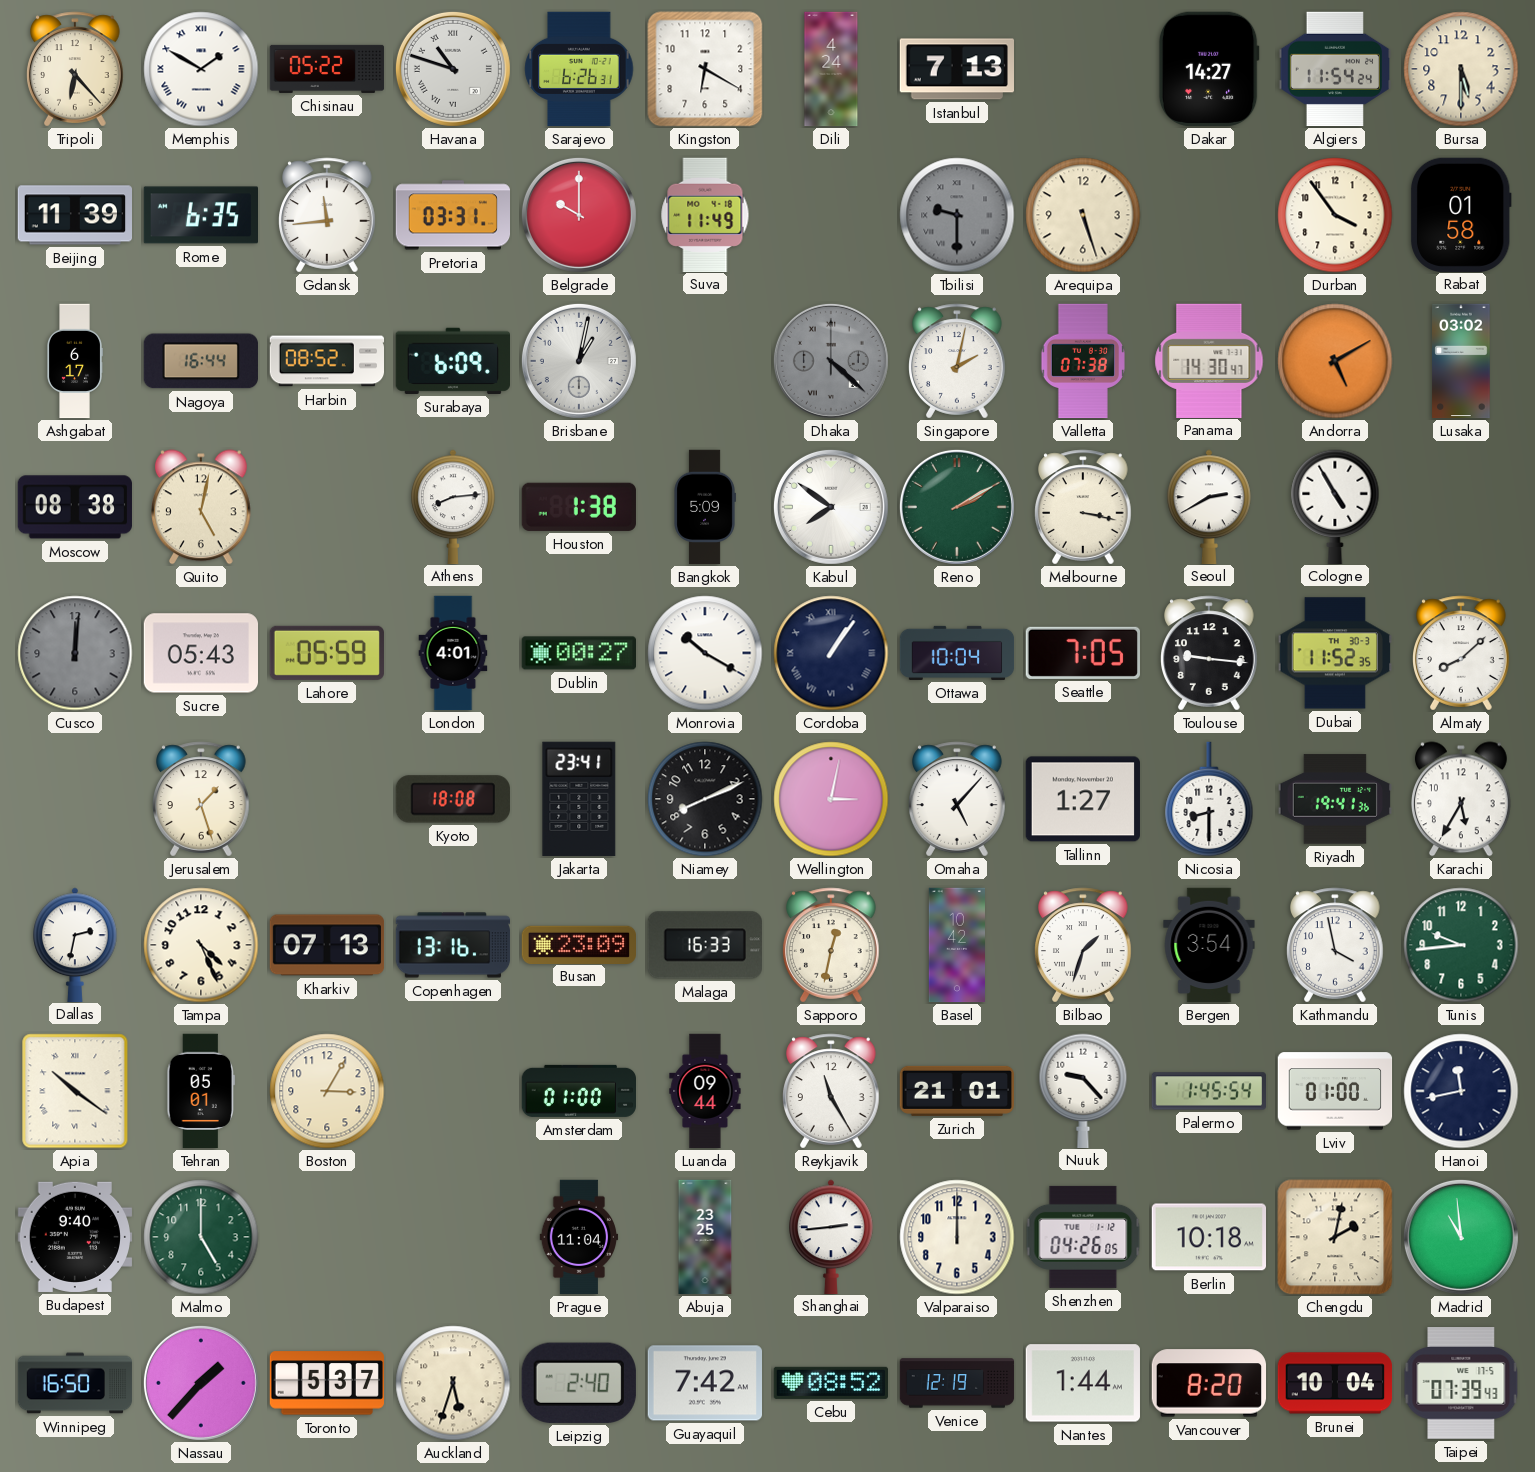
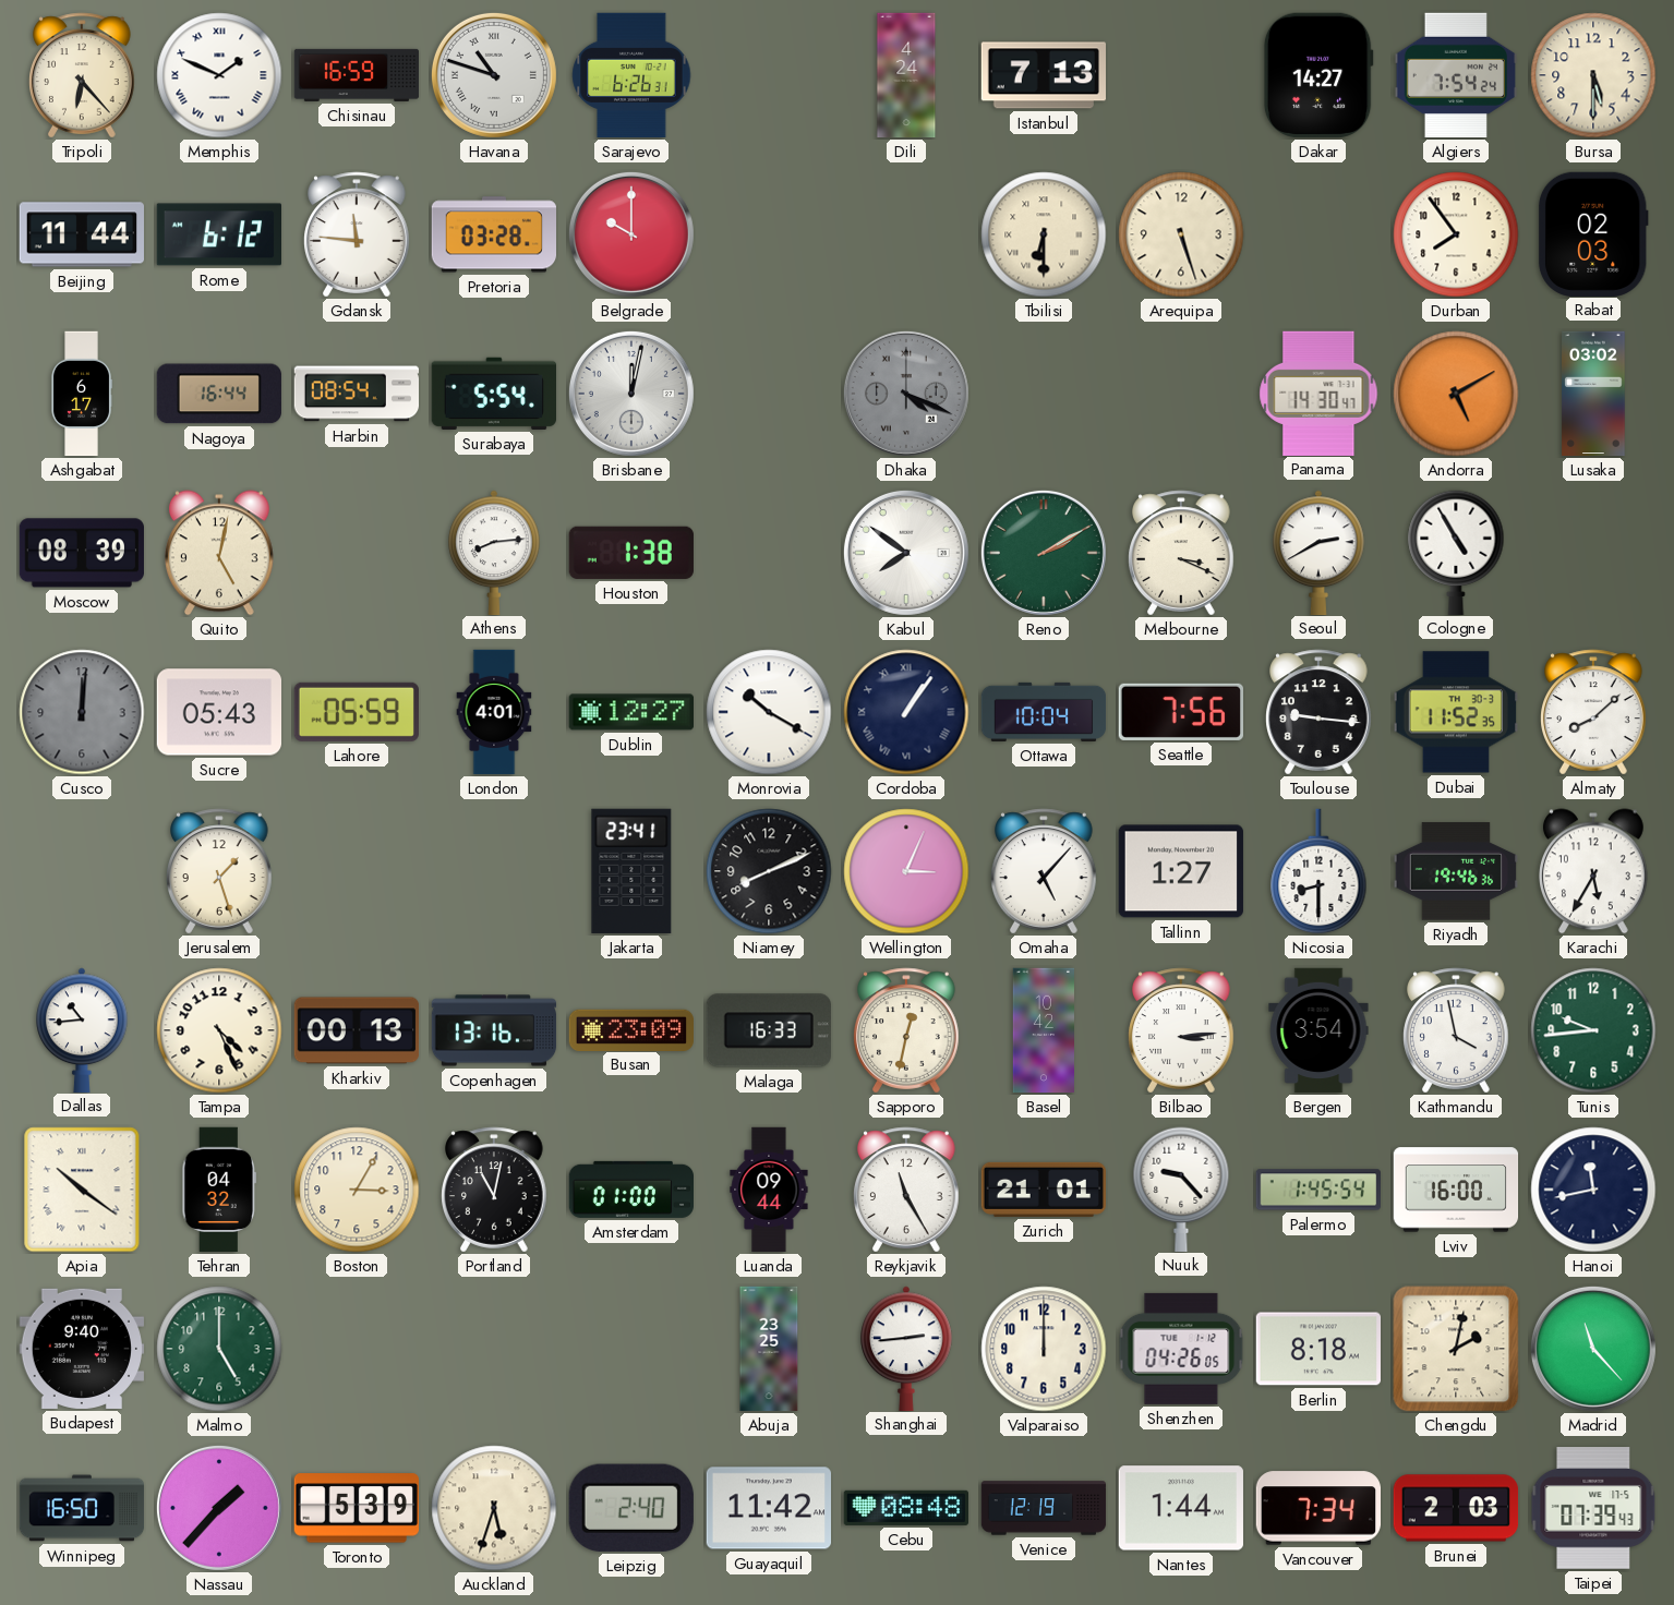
Memphis: 1:50 -> 1:49
Chisinau: 05:22 -> 16:59
Kingston: 6:20 -> none
Algiers: 11:54 -> 7:54
Beijing: 11:39 -> 11:44
Rome: 6:35 -> 6:12
Gdansk: 11:44 -> 11:46
Pretoria: 03:31 -> 03:28
Suva: 11:49 -> none
Tbilisi: 9:30 -> 6:30
Tbilisi dial: grey -> cream
Durban: 3:54 -> 7:54
Rabat: 01:58 -> 02:03
Harbin: 08:52 -> 08:54
Surabaya: 6:09 -> 5:54
Brisbane: 1:02 -> 12:02
Dhaka: 4:22 -> 4:19
Singapore: 2:02 -> none
Valletta: 07:38 -> none
Moscow: 08:38 -> 08:39
Bangkok: 5:09 -> none
Melbourne: 3:17 -> 3:19
Dublin: 00:27 -> 12:27
Seattle: 7:05 -> 7:56
Kyoto: 18:08 -> none
Wellington: 3:02 -> 3:04
Riyadh: 19:41 -> 19:46
Dallas: 2:32 -> 10:44
Kharkiv: 07:13 -> 00:13
Bilbao: 1:33 -> 3:14
Tehran: 05:01 -> 04:32
Portland: none -> 11:02
Lviv: 01:00 -> 16:00
Prague: 11:04 -> none
Berlin: 10:18 -> 8:18
Madrid: 10:59 -> 11:23
Toronto: 5:37 -> 5:39
Guayaquil: 7:42 -> 11:42
Cebu: 08:52 -> 08:48
Vancouver: 8:20 -> 7:34
Brunei: 10:04 -> 2:03
